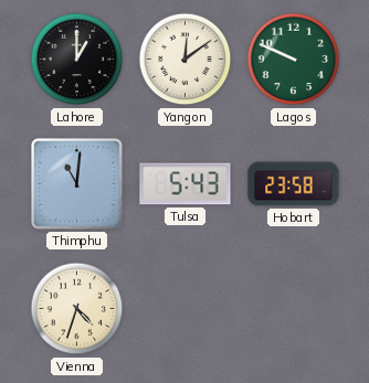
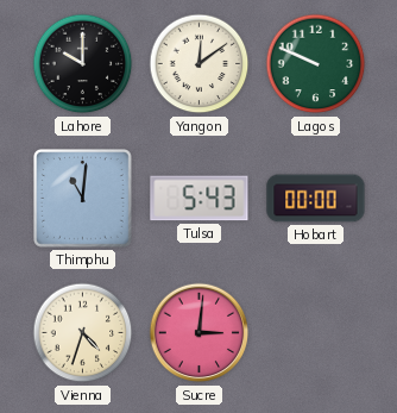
Lahore: 1:00 -> 10:00
Hobart: 23:58 -> 00:00
Sucre: none -> 3:01
